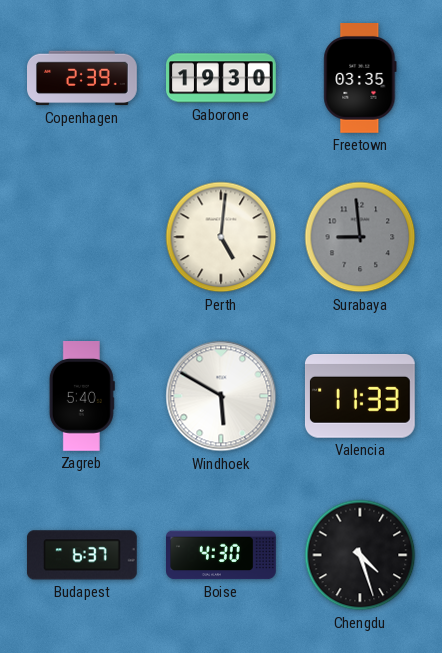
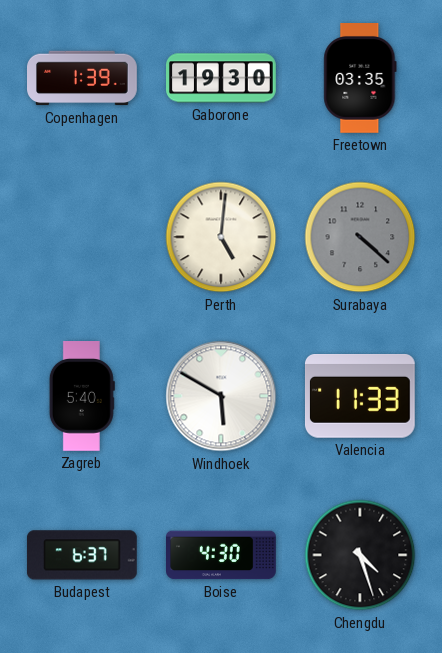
Copenhagen: 2:39 -> 1:39
Surabaya: 8:59 -> 4:22
